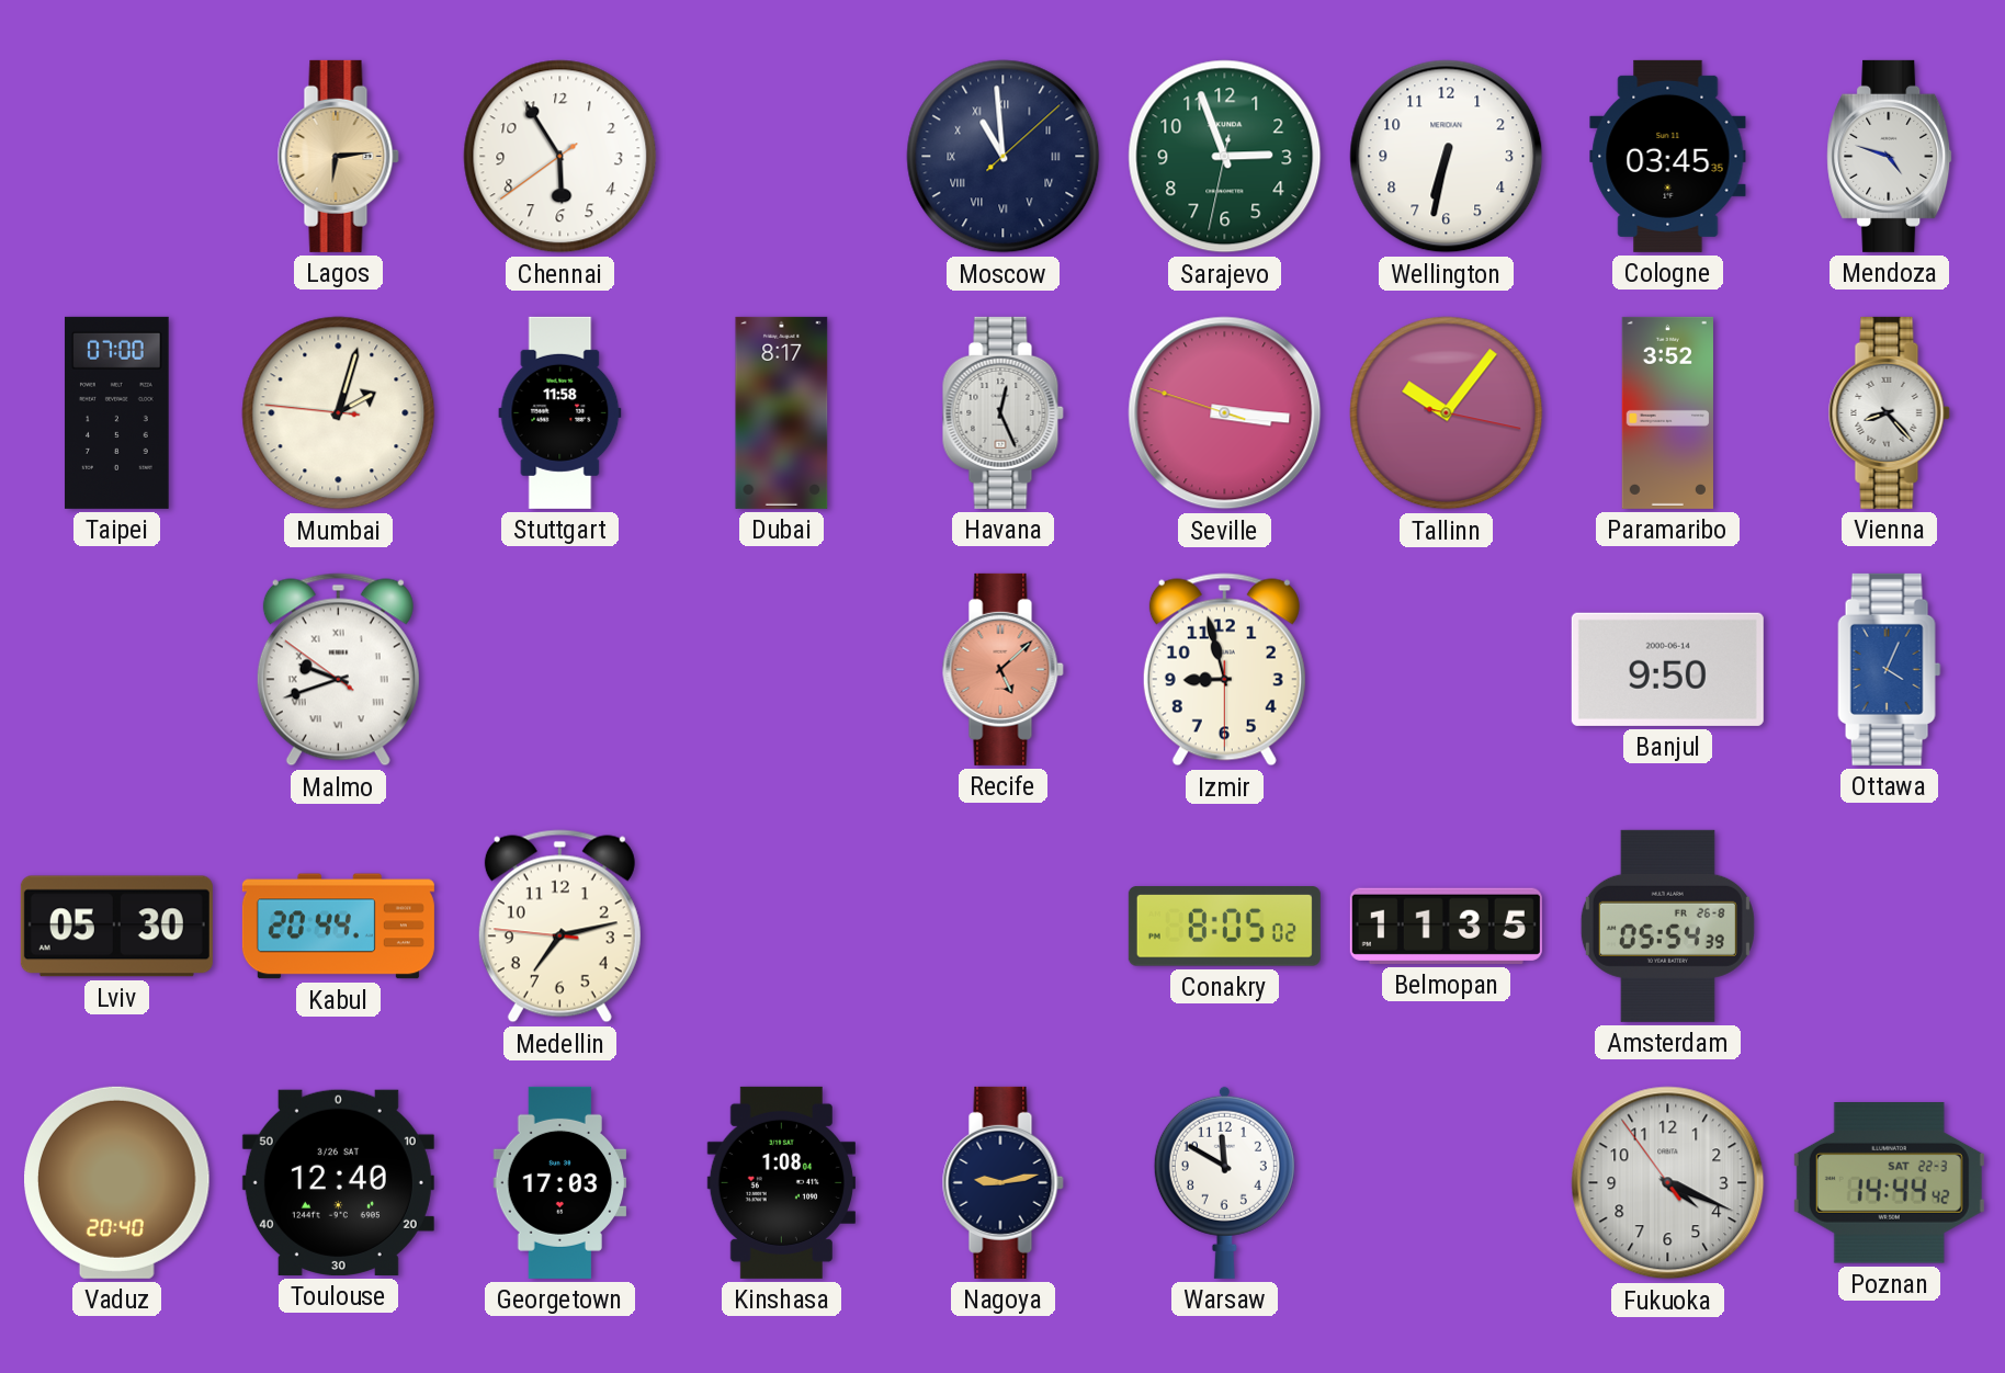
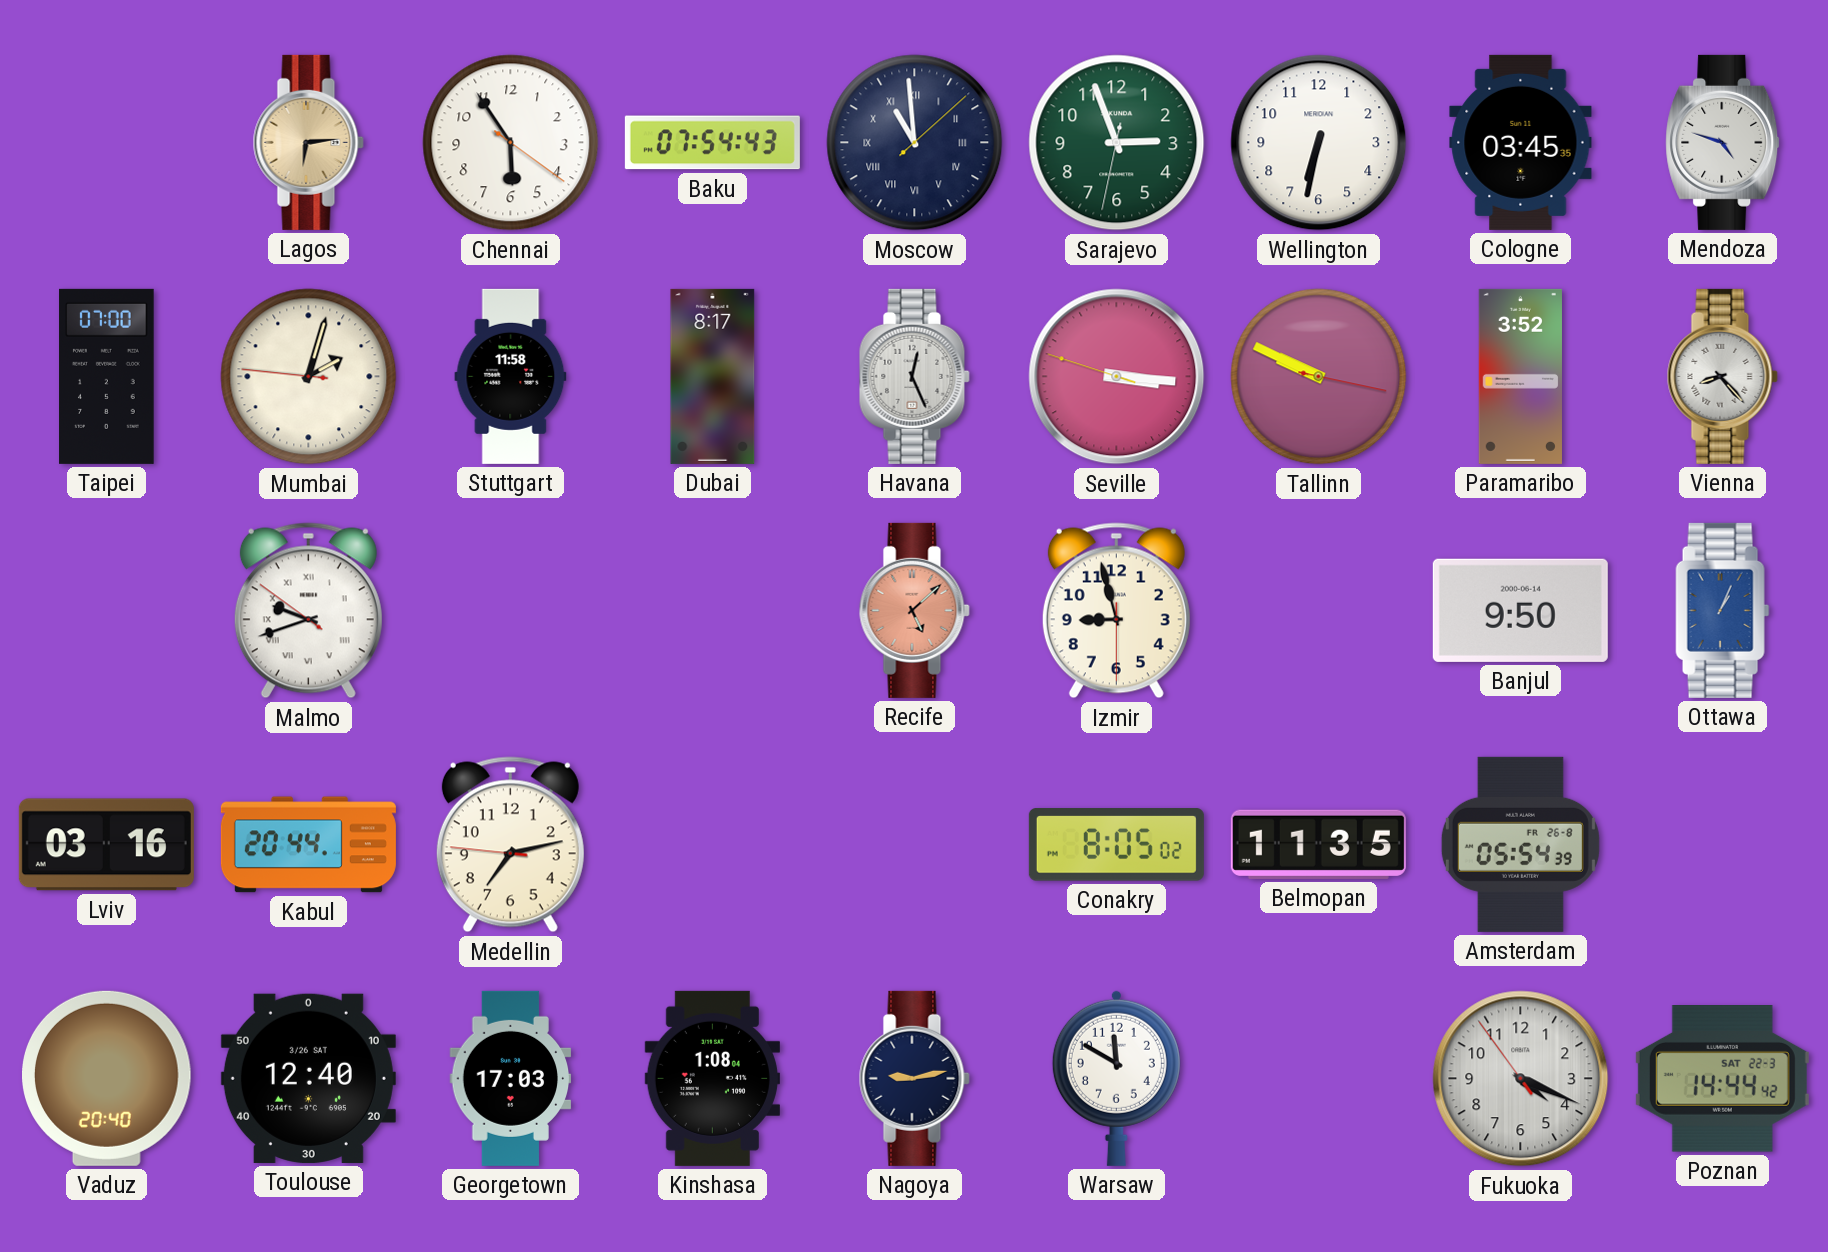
Chennai: 5:54:39 -> 5:54:21
Baku: none -> 07:54
Tallinn: 10:06 -> 9:49
Ottawa: 4:04 -> 1:04
Lviv: 05:30 -> 03:16
